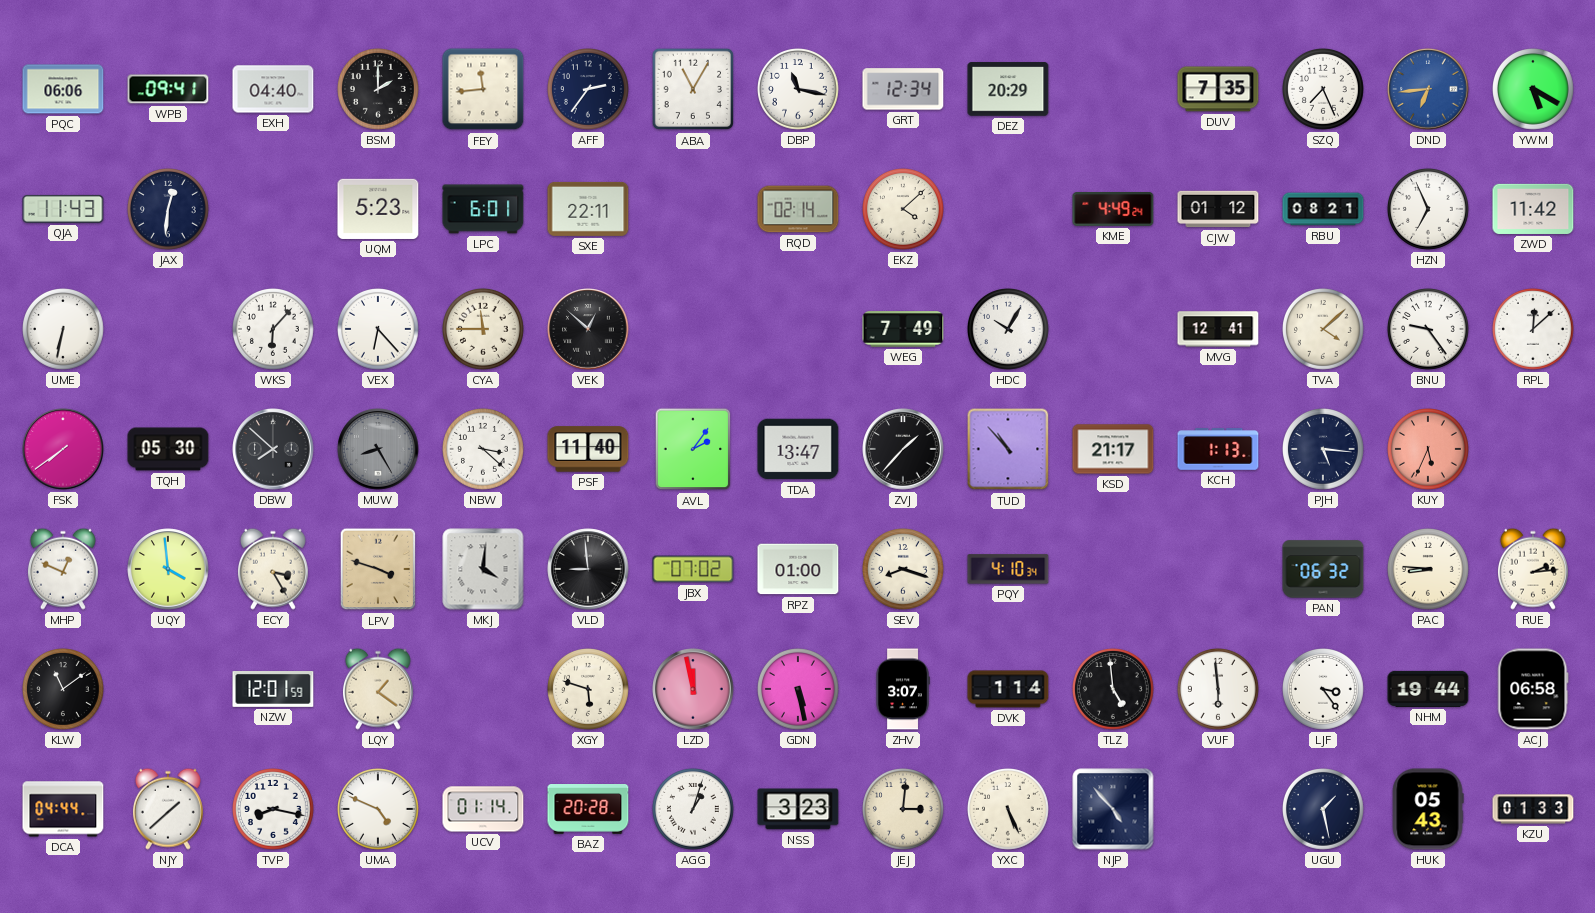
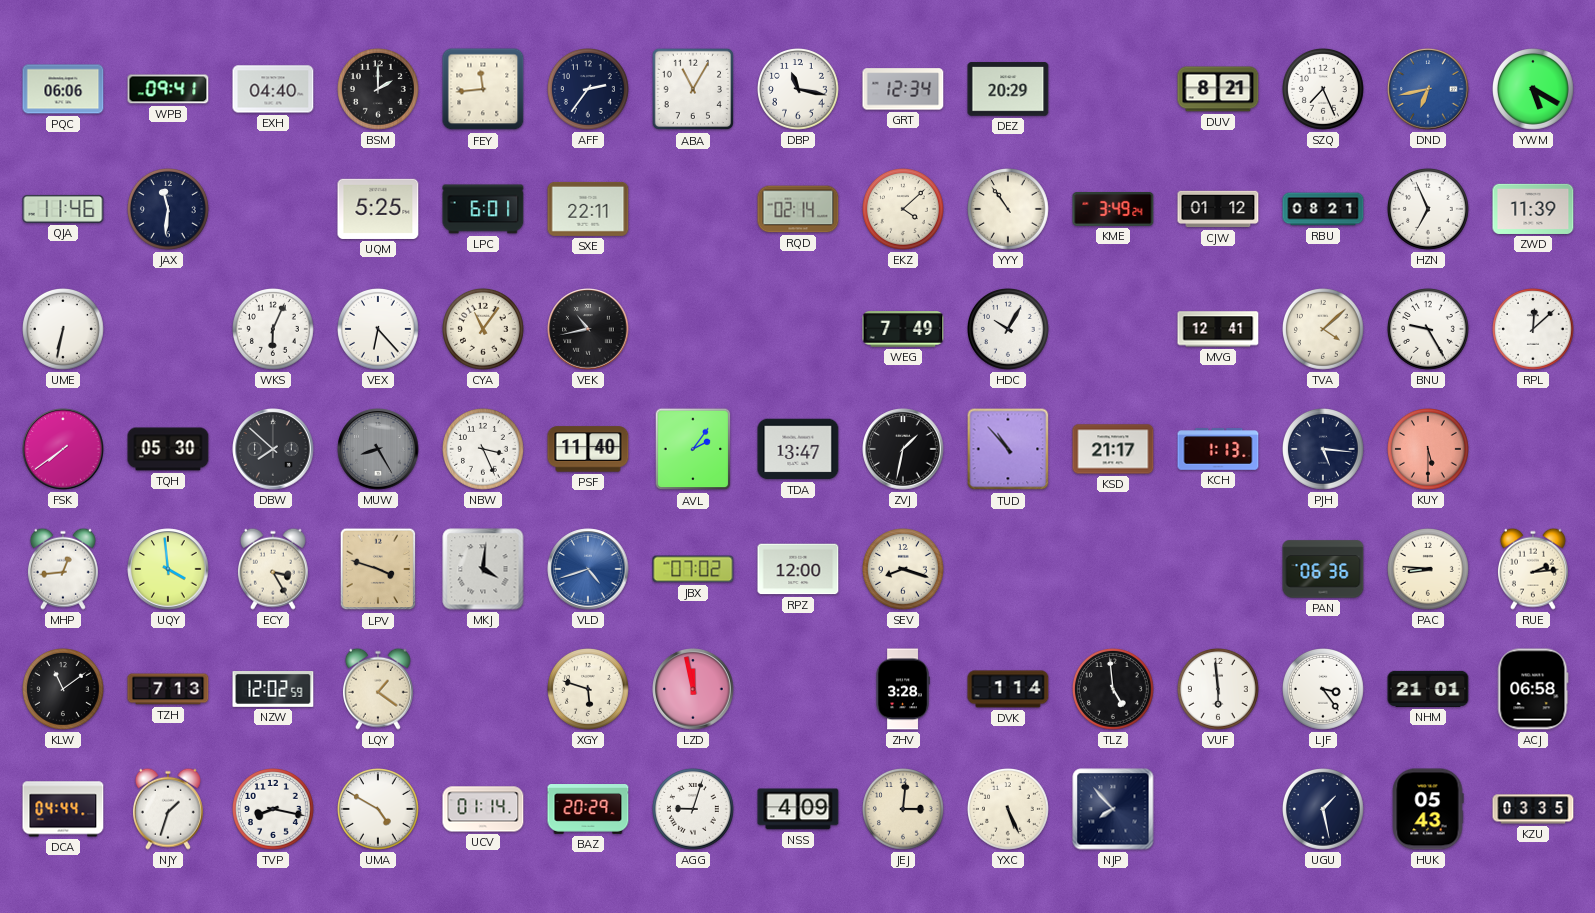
DUV: 7:35 -> 8:21
DND: 6:44 -> 6:43
QJA: 11:43 -> 11:46
JAX: 12:31 -> 11:31
UQM: 5:23 -> 5:25
YYY: none -> 10:54
KME: 4:49 -> 3:49
ZWD: 11:42 -> 11:39
WKS: 6:07 -> 6:04
CYA: 11:45 -> 11:06
VEK: 12:52 -> 10:43
BNU: 9:24 -> 9:25
NBW: 3:22 -> 3:26
ZVJ: 1:37 -> 1:32
KUY: 5:34 -> 5:30
MHP: 12:49 -> 12:44
VLD: 8:59 -> 4:42
VLD dial: black -> blue
RPZ: 01:00 -> 12:00
PQY: 4:10 -> none
PAN: 06:32 -> 06:36
TZH: none -> 7:13
NZW: 12:01 -> 12:02
GDN: 5:28 -> none
ZHV: 3:07 -> 3:28
NHM: 19:44 -> 21:01
NJY: 1:38 -> 1:33
UMA: 4:49 -> 4:50
BAZ: 20:28 -> 20:29
AGG: 1:03 -> 9:03
NSS: 3:23 -> 4:09
NJP: 4:53 -> 7:53
KZU: 01:33 -> 03:35
